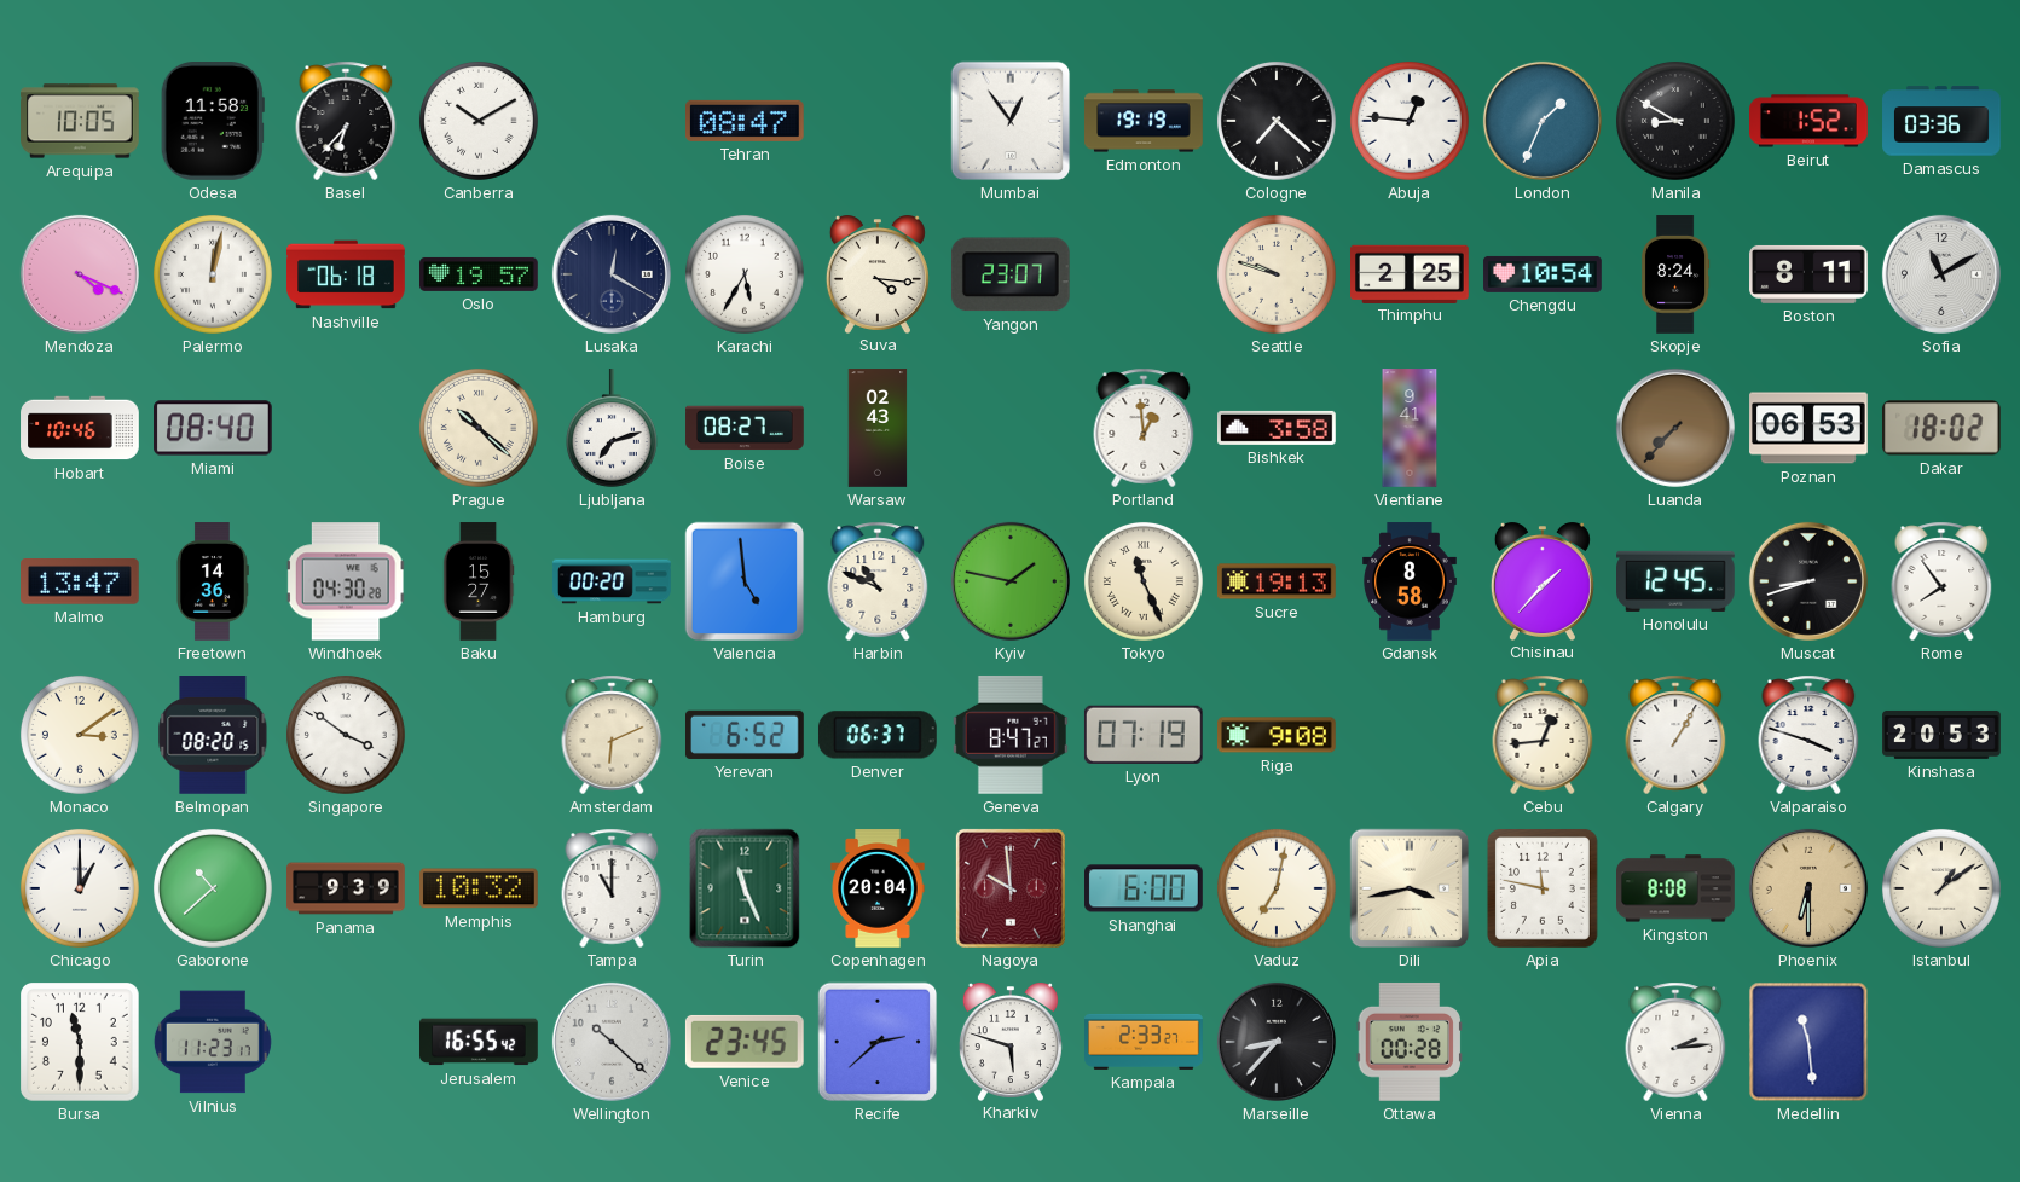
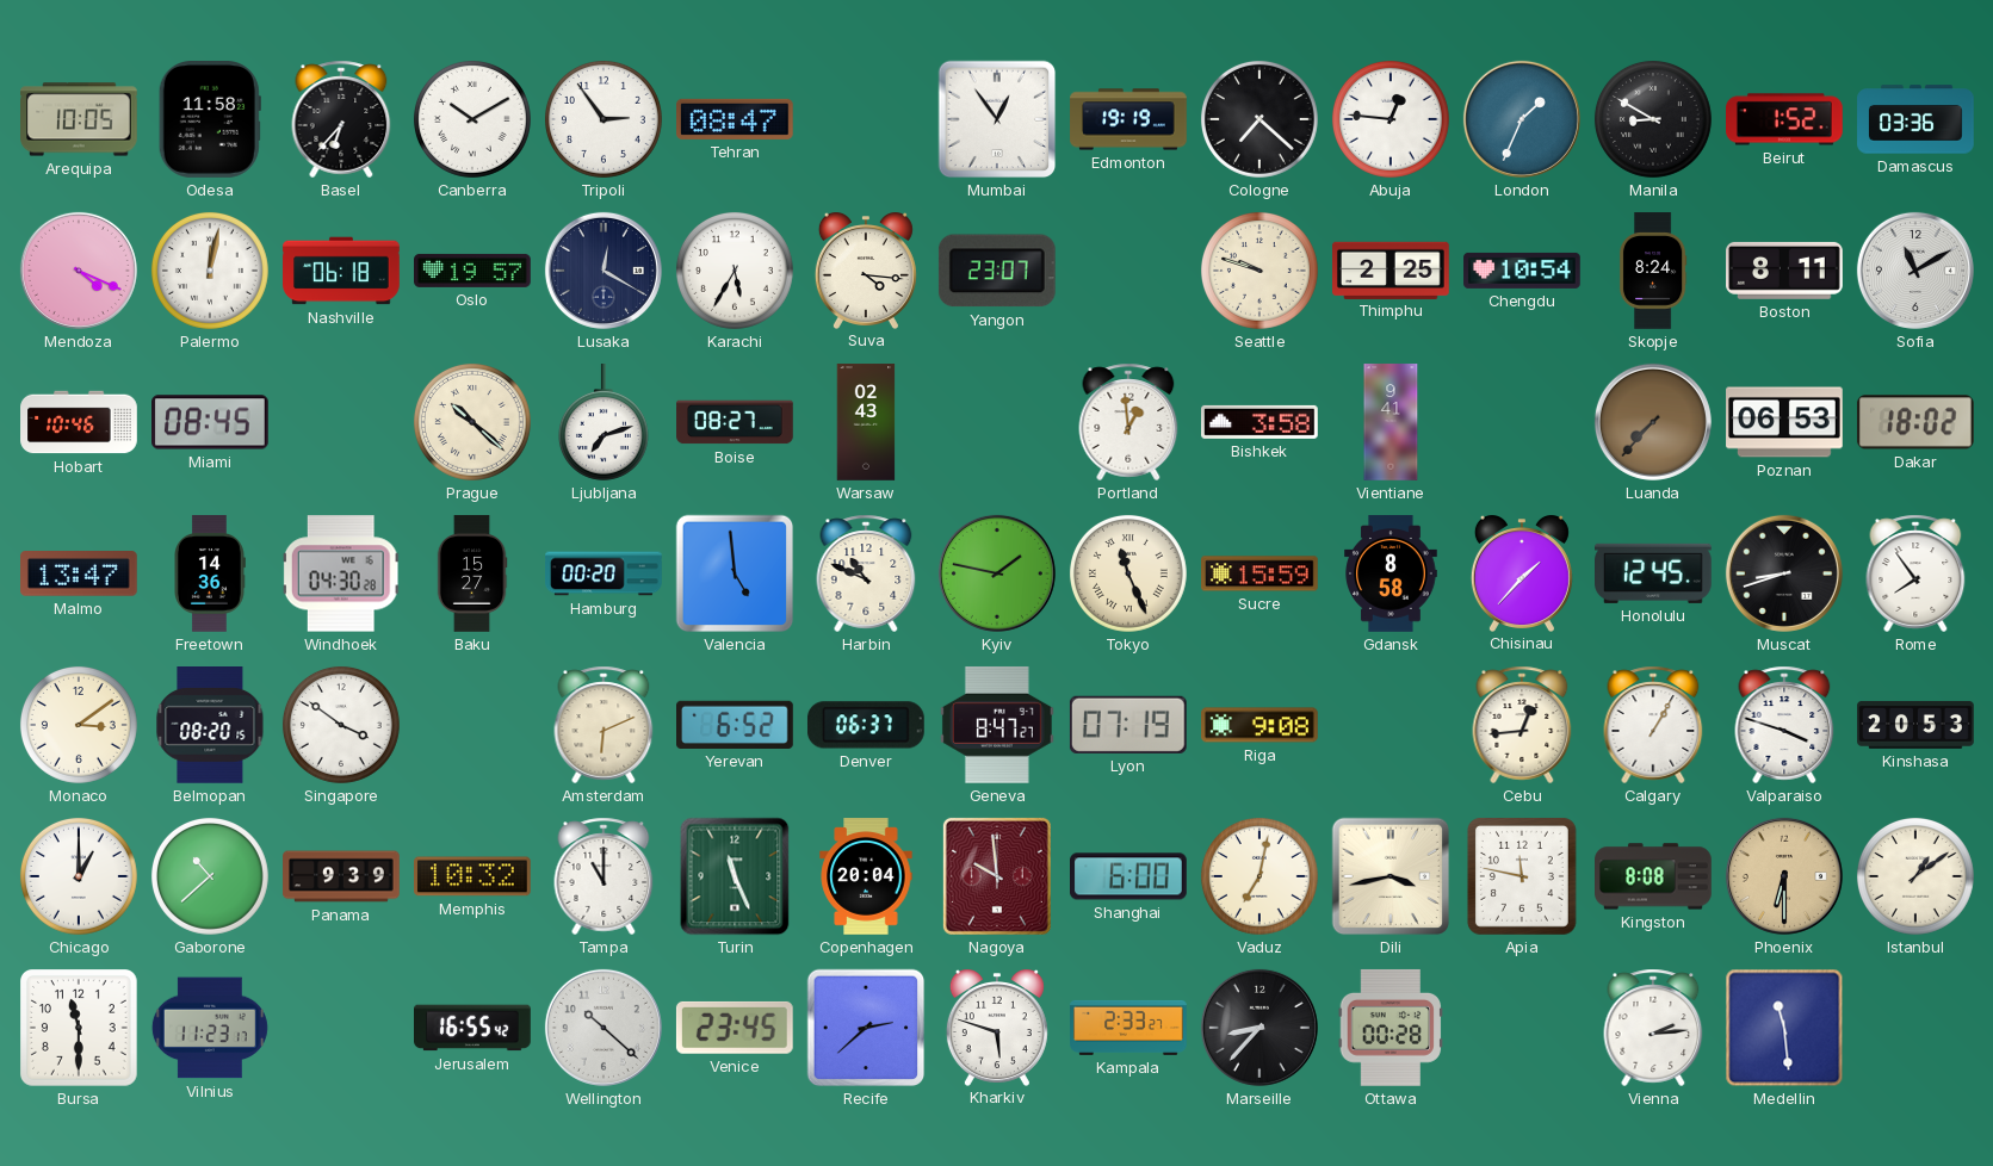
Tripoli: none -> 2:54
Miami: 08:40 -> 08:45
Sucre: 19:13 -> 15:59
